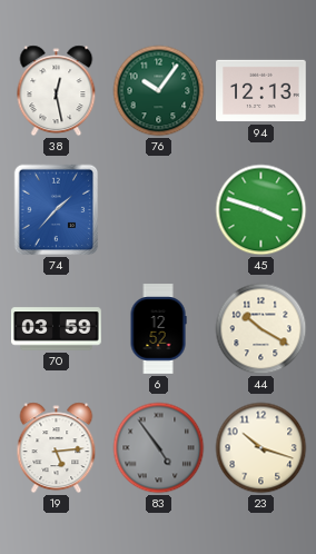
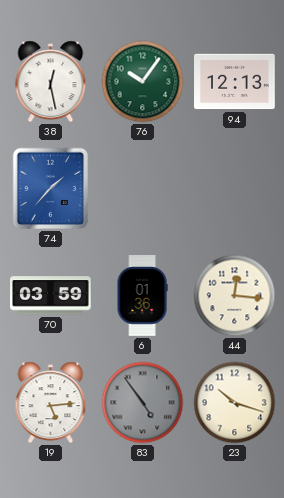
45: 3:48 -> none
6: 12:52 -> 01:36
44: 10:20 -> 12:16
